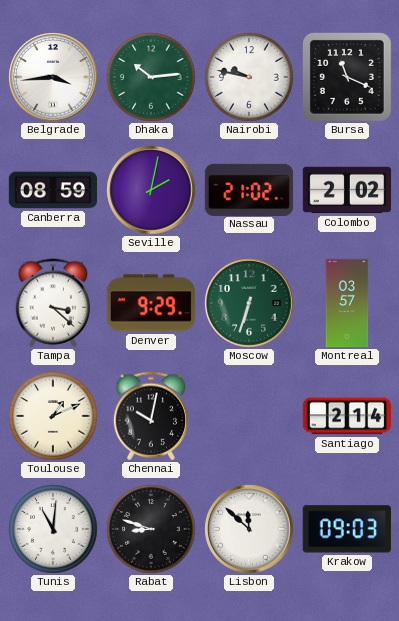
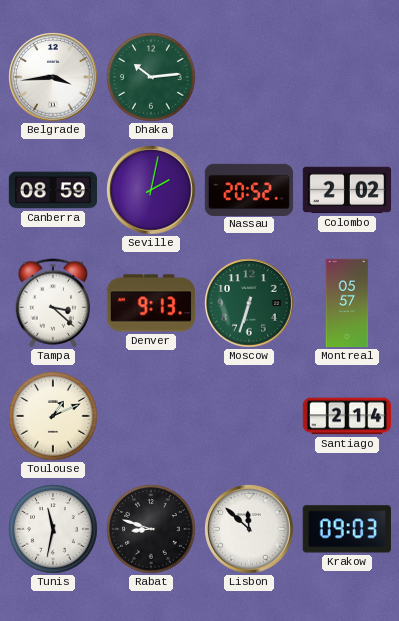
Nairobi: 9:47 -> none
Bursa: 11:19 -> none
Nassau: 21:02 -> 20:52
Denver: 9:29 -> 9:13
Montreal: 03:57 -> 05:57
Chennai: 10:02 -> none
Tunis: 11:01 -> 11:32
